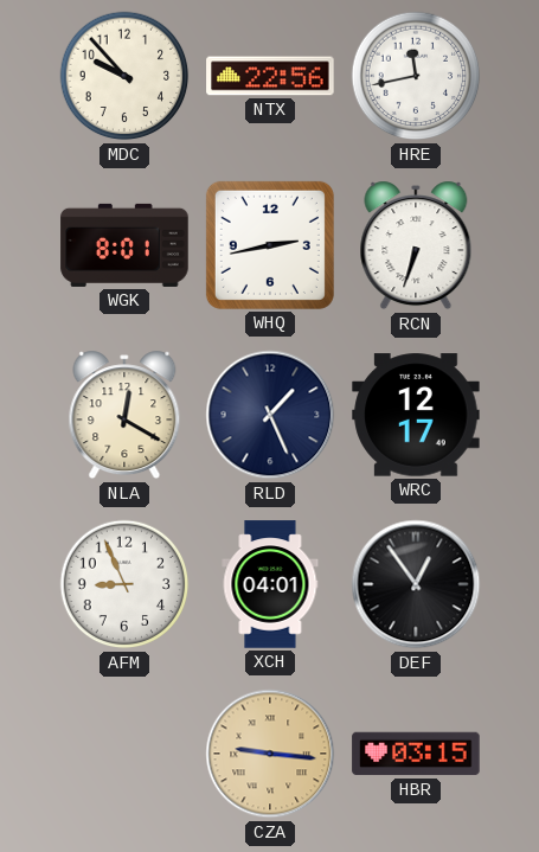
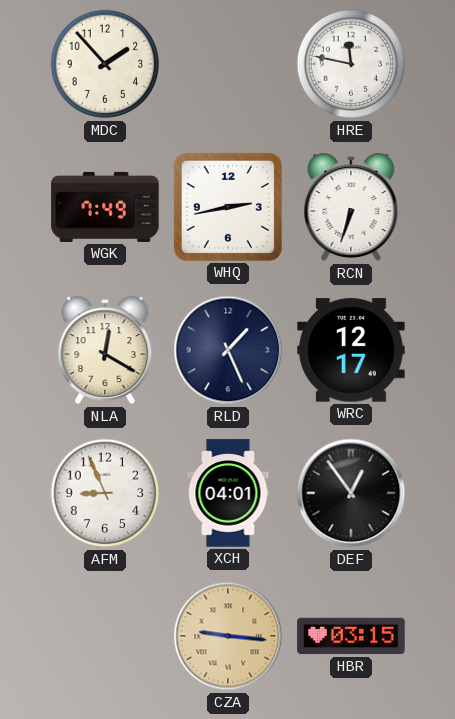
MDC: 9:53 -> 1:53
NTX: 22:56 -> none
HRE: 11:43 -> 11:47
WGK: 8:01 -> 7:49
